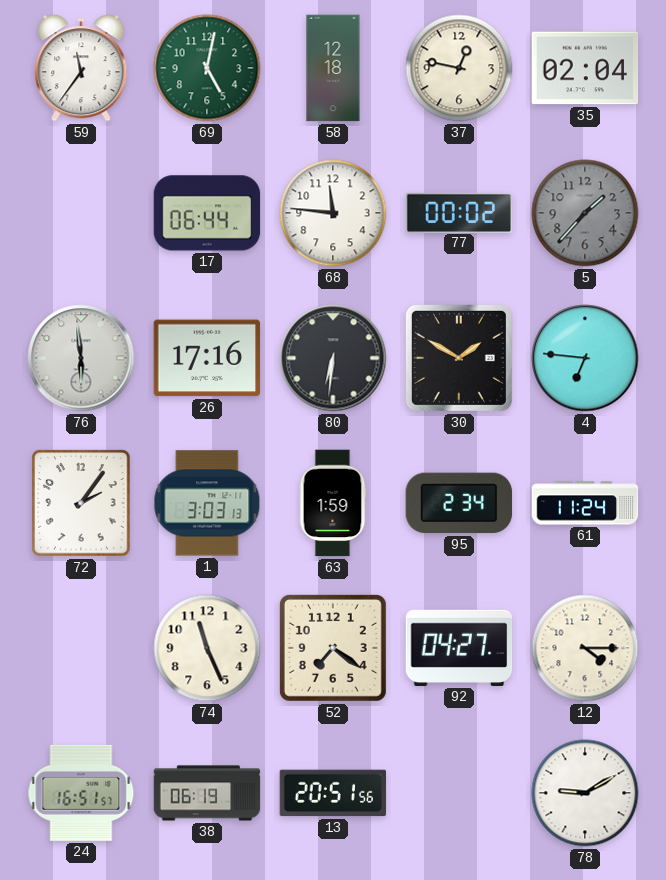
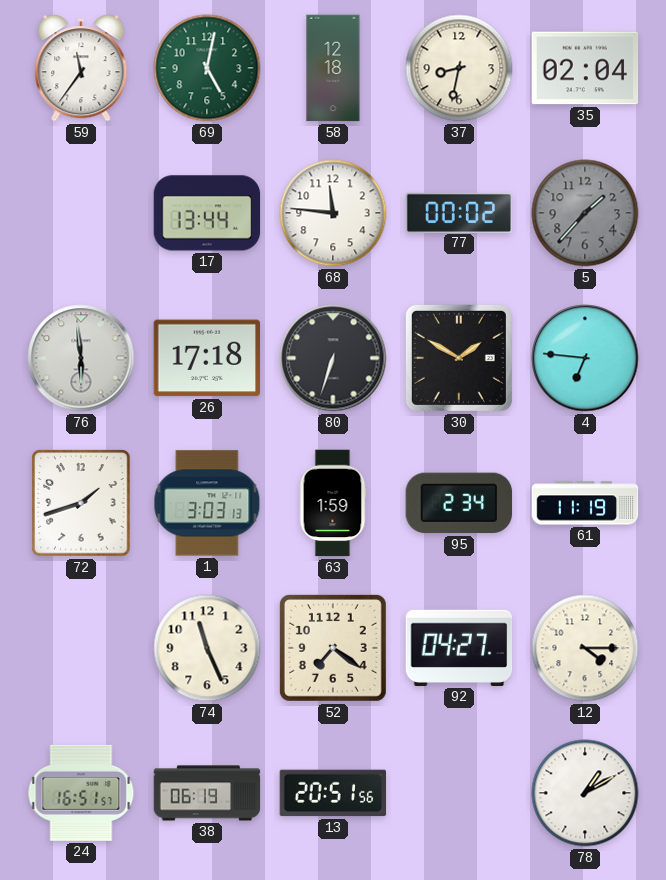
37: 12:47 -> 8:32
17: 06:44 -> 13:44
26: 17:16 -> 17:18
80: 6:31 -> 6:33
72: 2:06 -> 1:42
61: 11:24 -> 11:19
78: 9:10 -> 1:10
